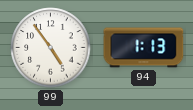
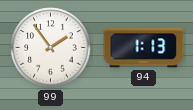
99: 4:54 -> 1:54
